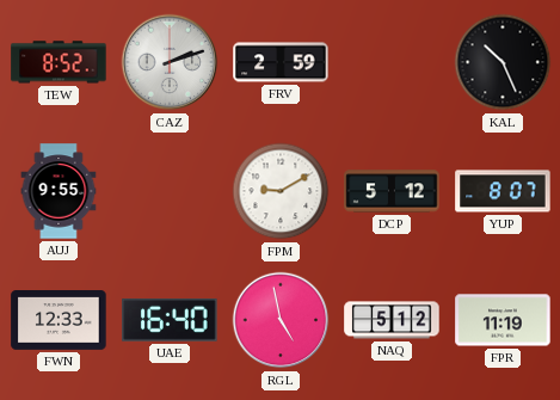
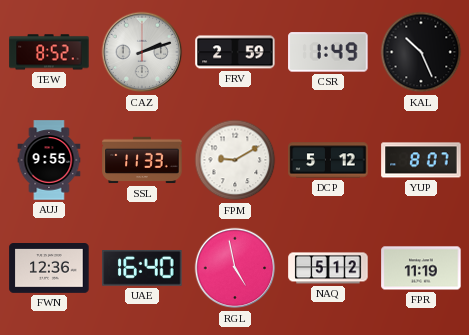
CSR: none -> 1:49
SSL: none -> 11:33
FWN: 12:33 -> 12:36
